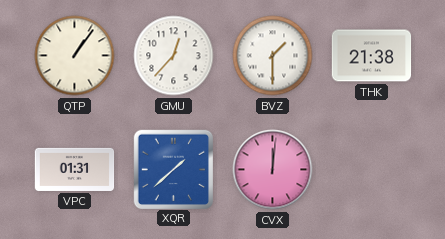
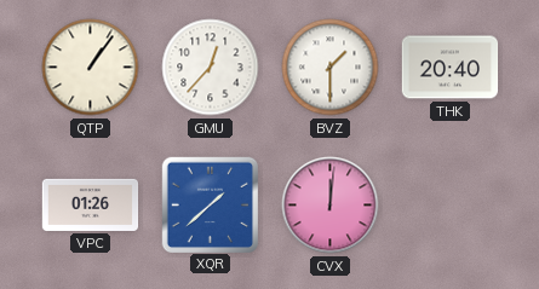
THK: 21:38 -> 20:40
VPC: 01:31 -> 01:26
